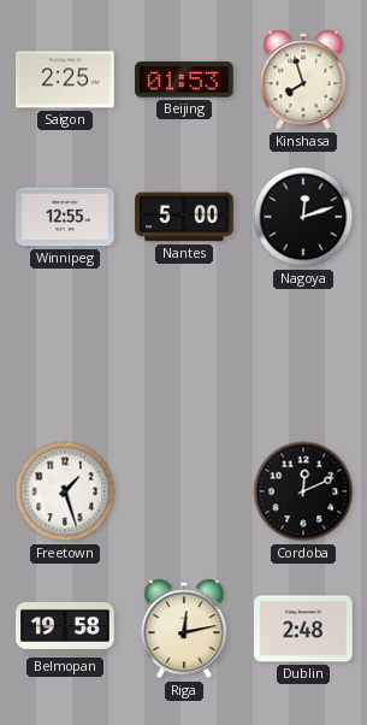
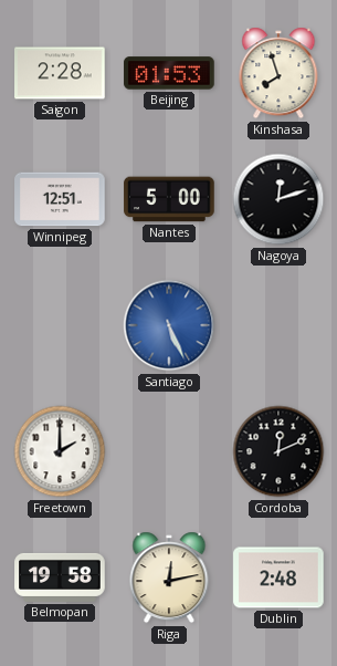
Saigon: 2:25 -> 2:28
Winnipeg: 12:55 -> 12:51
Santiago: none -> 5:26
Freetown: 1:27 -> 2:00
